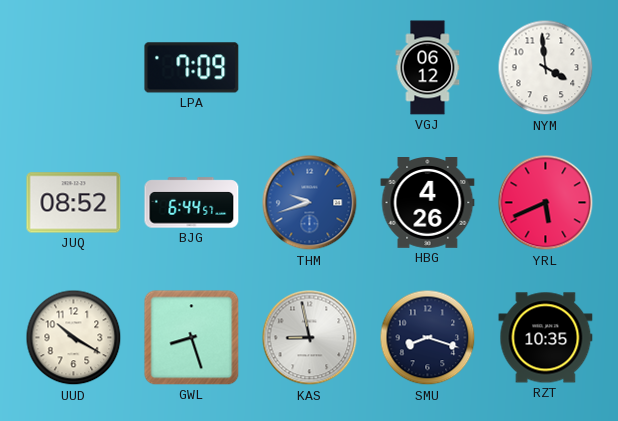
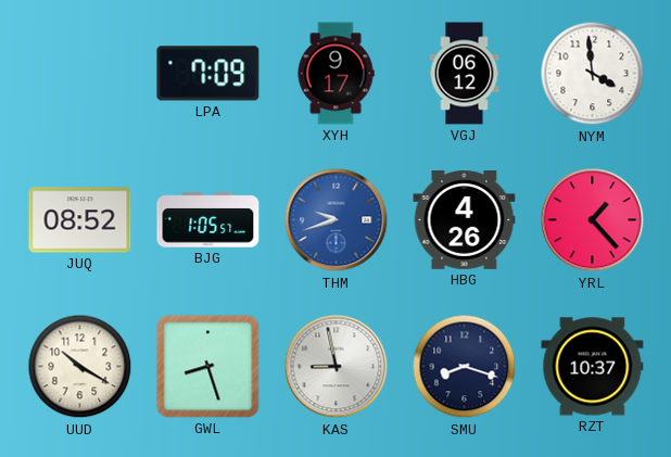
XYH: none -> 9:17
BJG: 6:44 -> 1:05
YRL: 5:41 -> 1:23
RZT: 10:35 -> 10:37
